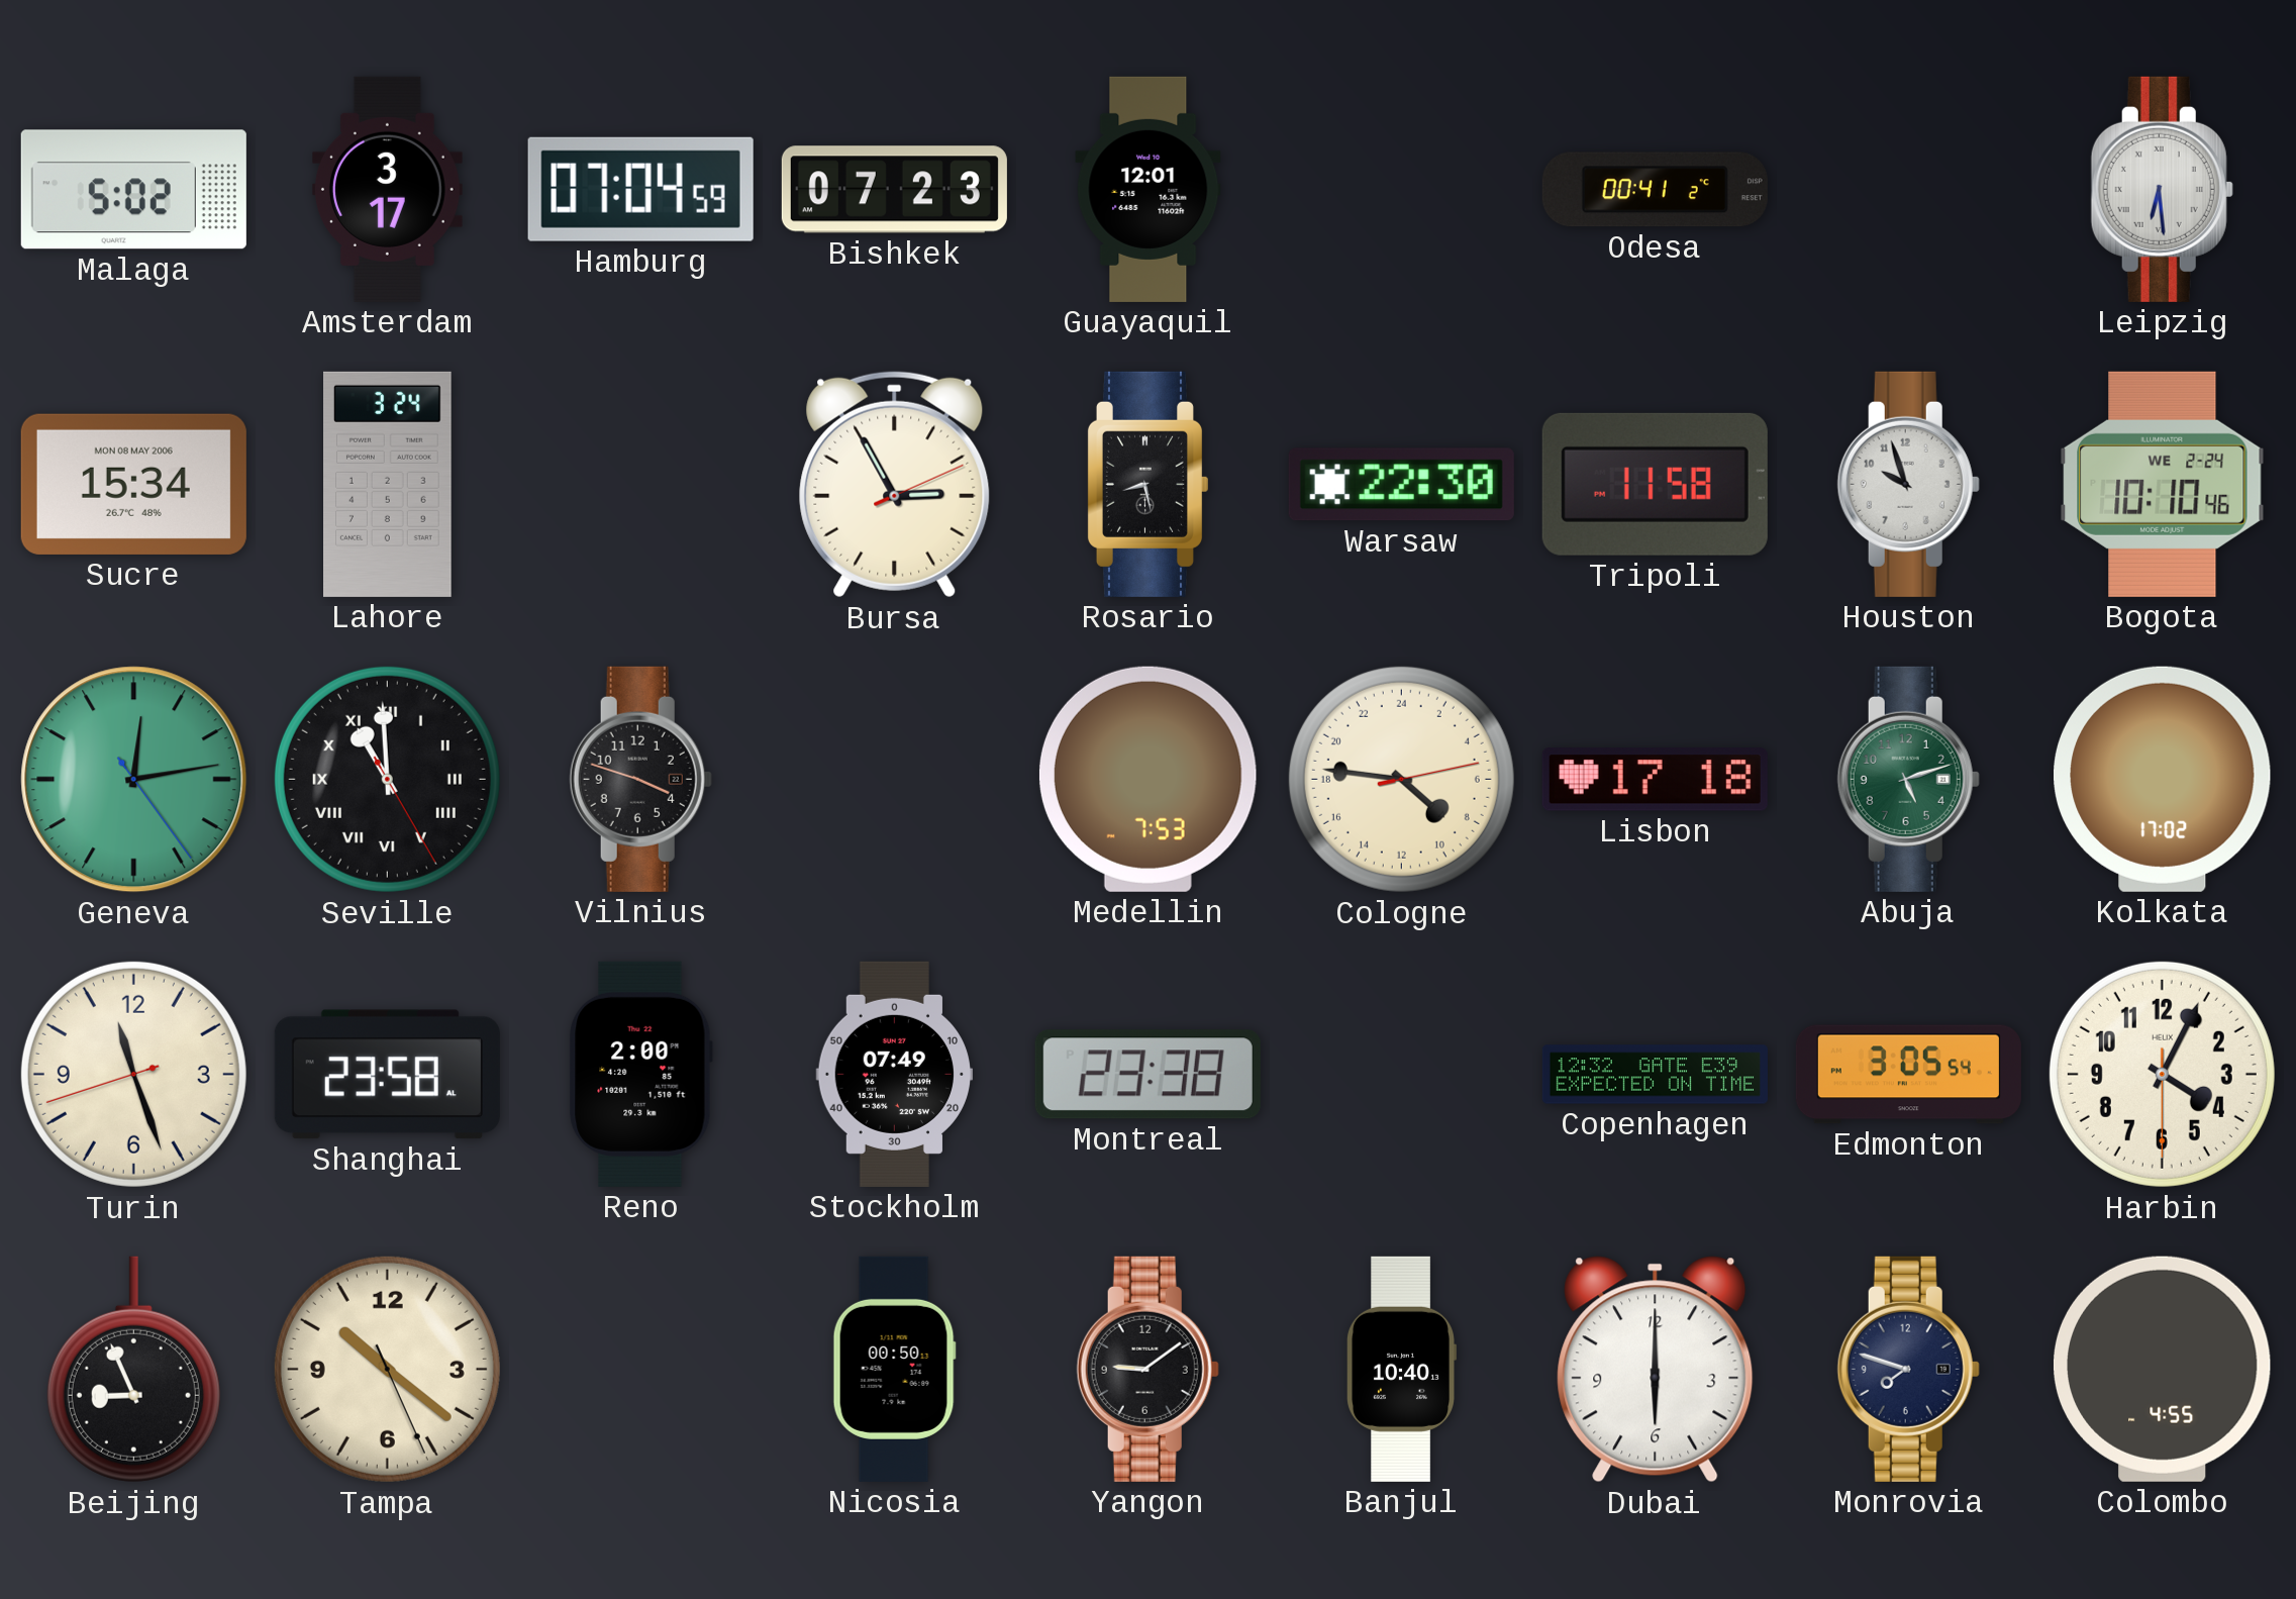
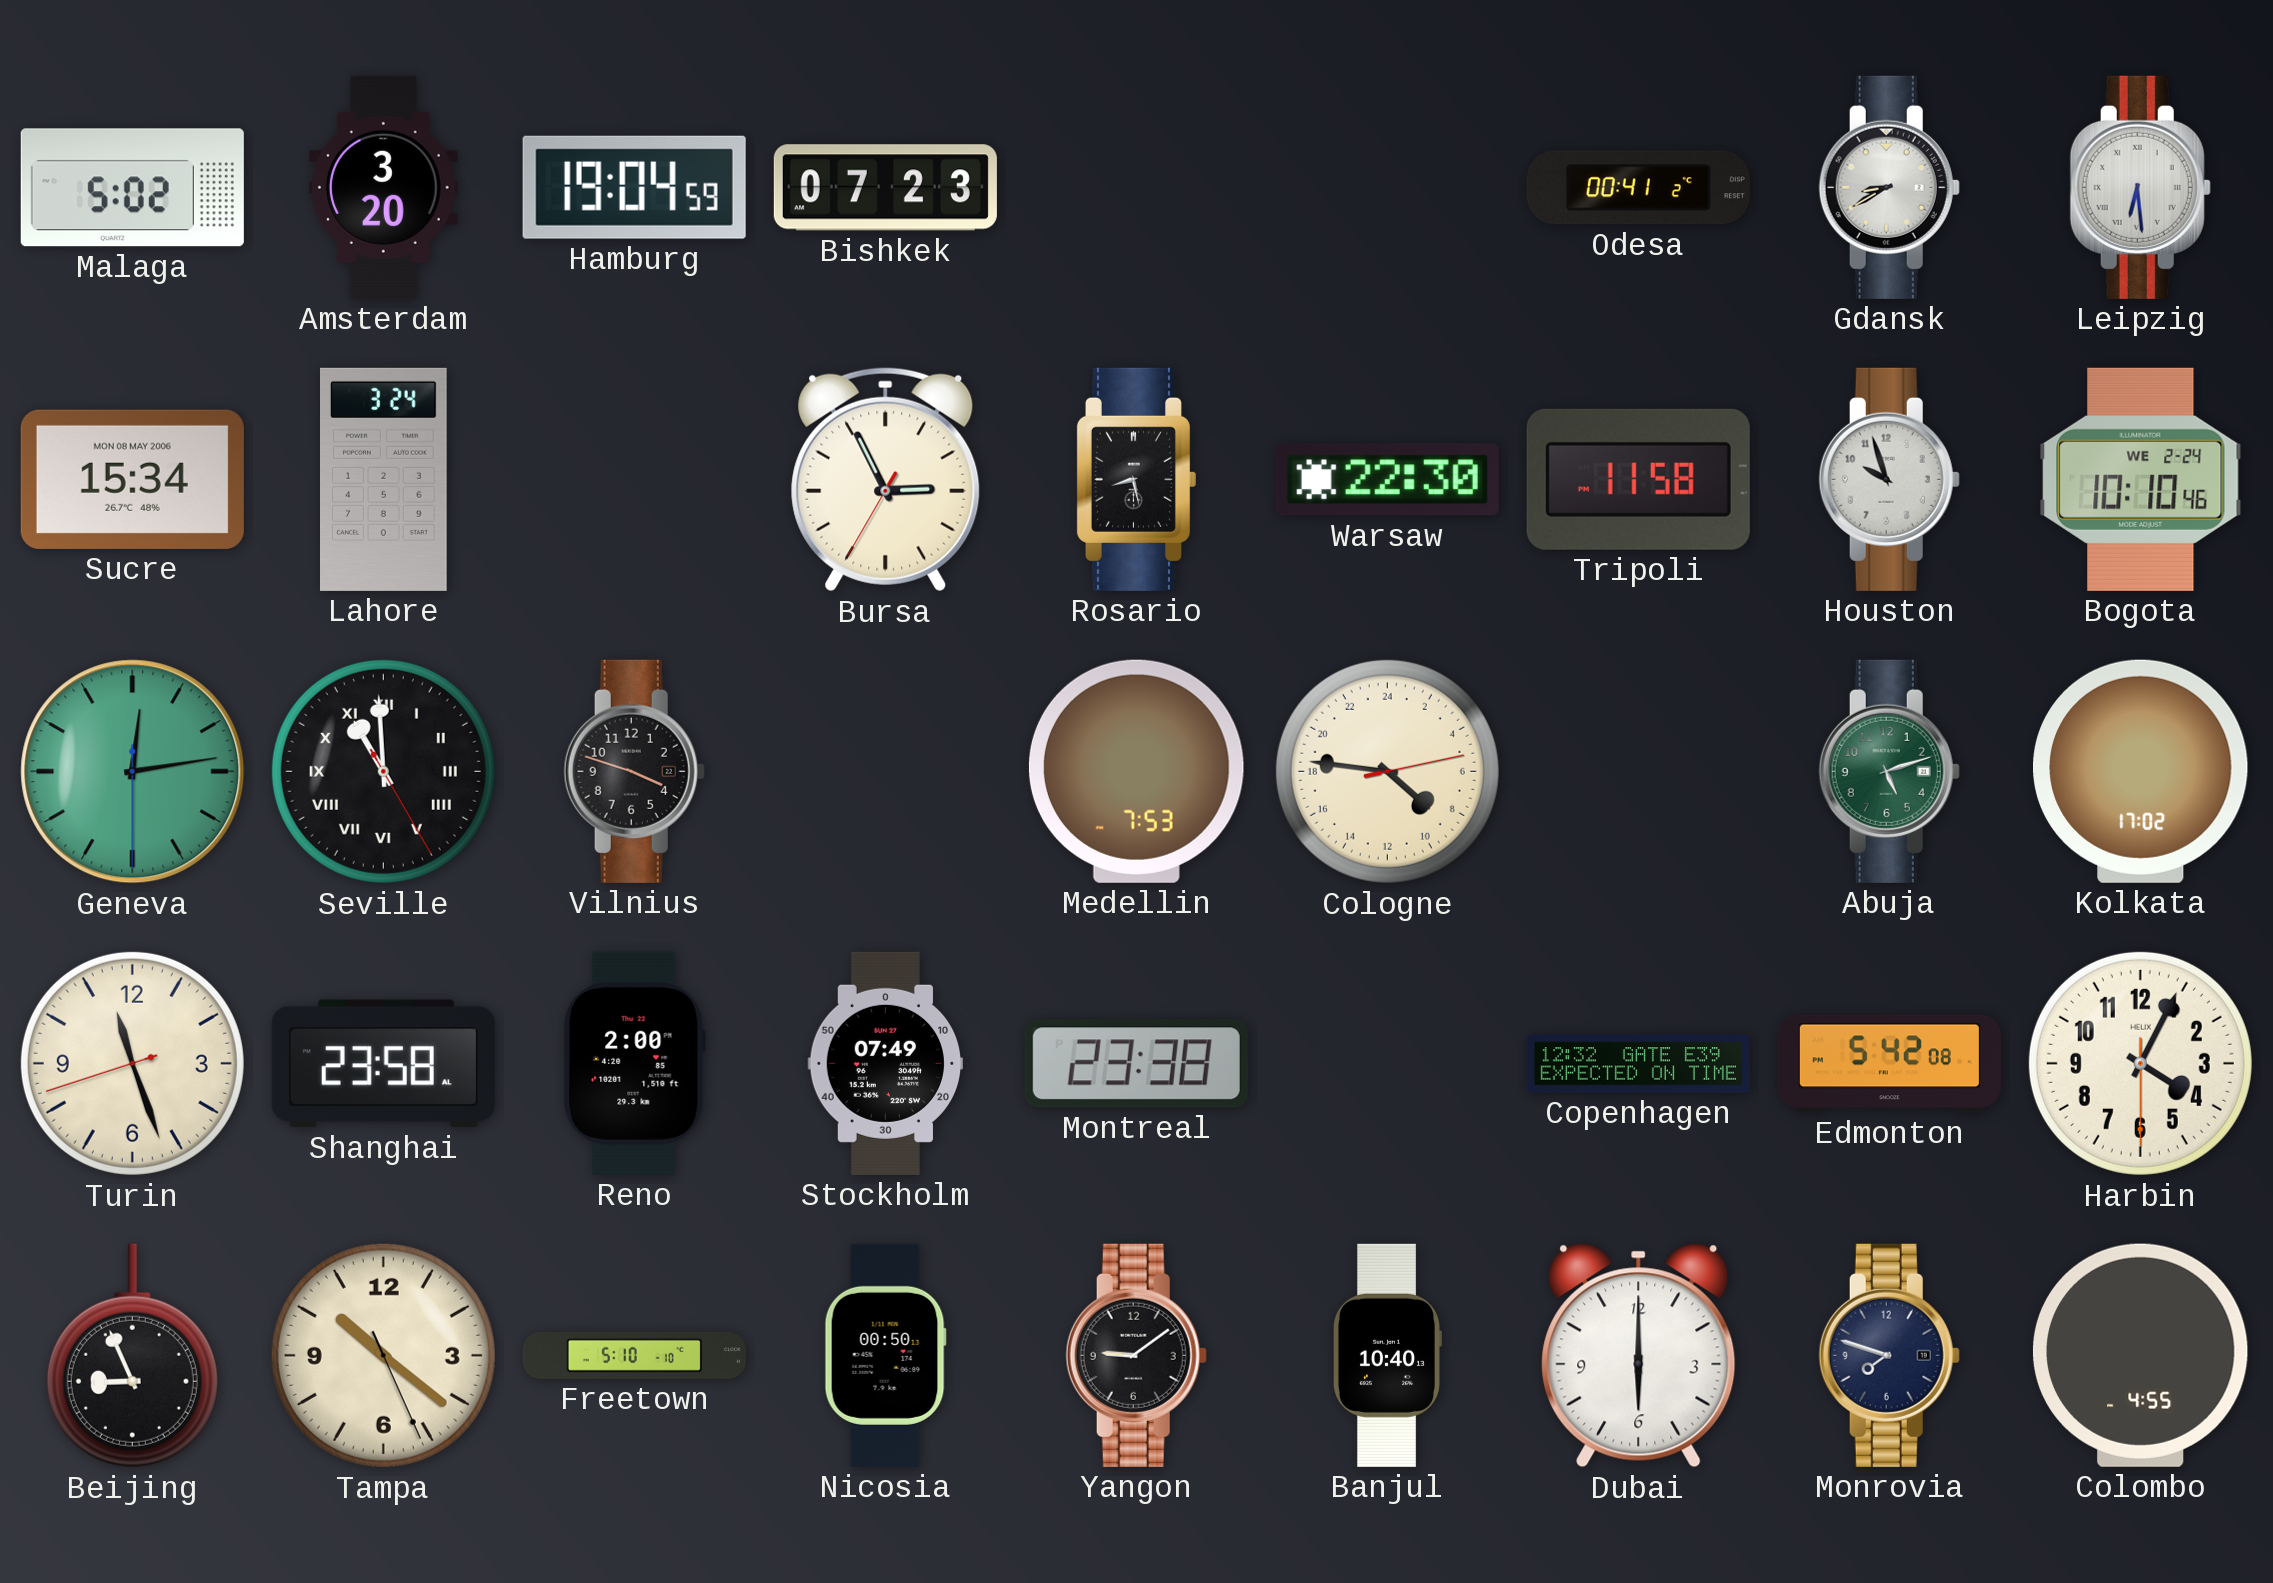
Amsterdam: 3:17 -> 3:20
Hamburg: 07:04 -> 19:04
Guayaquil: 12:01 -> none
Gdansk: none -> 8:40
Bursa: 2:55:11 -> 2:55:35
Geneva: 12:13:24 -> 12:13:30
Lisbon: 17:18 -> none
Edmonton: 3:05 -> 5:42
Freetown: none -> 5:10
